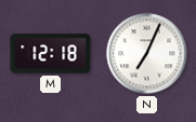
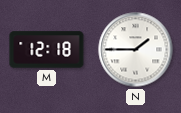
N: 7:04 -> 1:45
